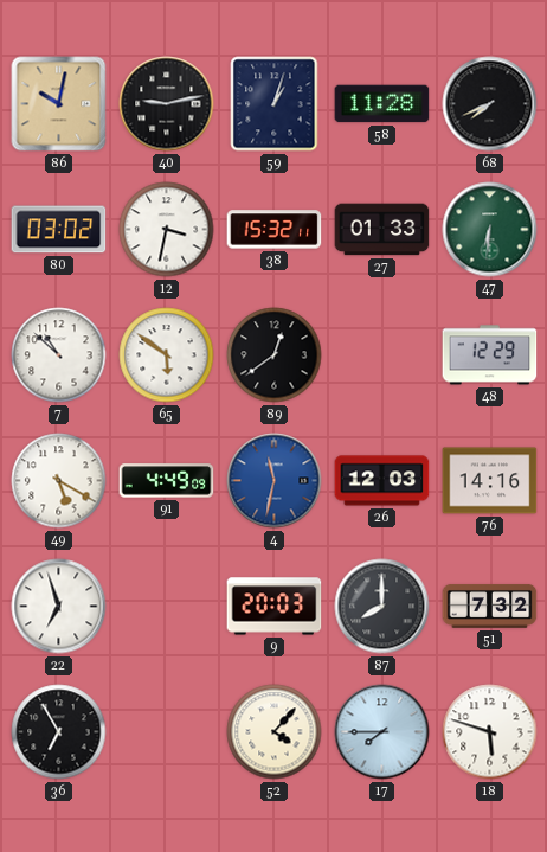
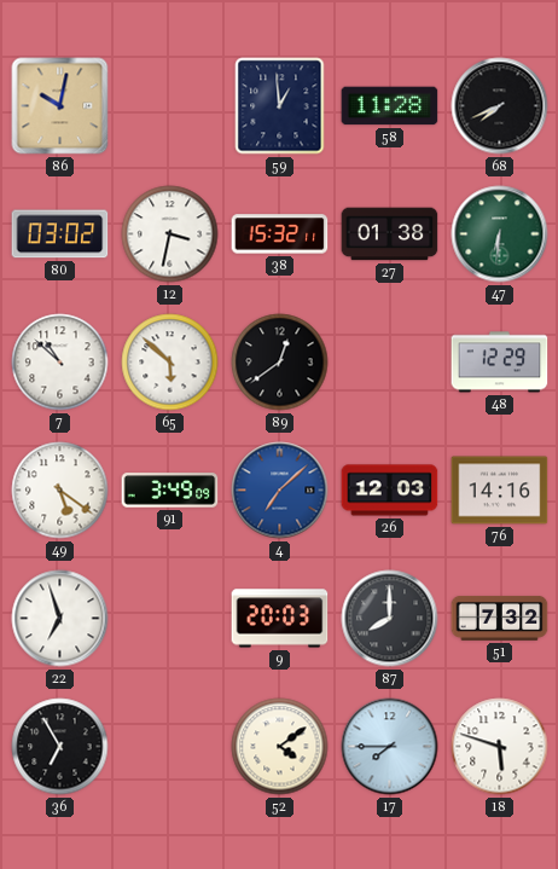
40: 9:13 -> none
59: 1:03 -> 12:59
27: 01:33 -> 01:38
65: 5:51 -> 5:52
49: 5:20 -> 5:21
91: 4:49 -> 3:49
4: 11:32 -> 7:08
52: 4:07 -> 4:09
